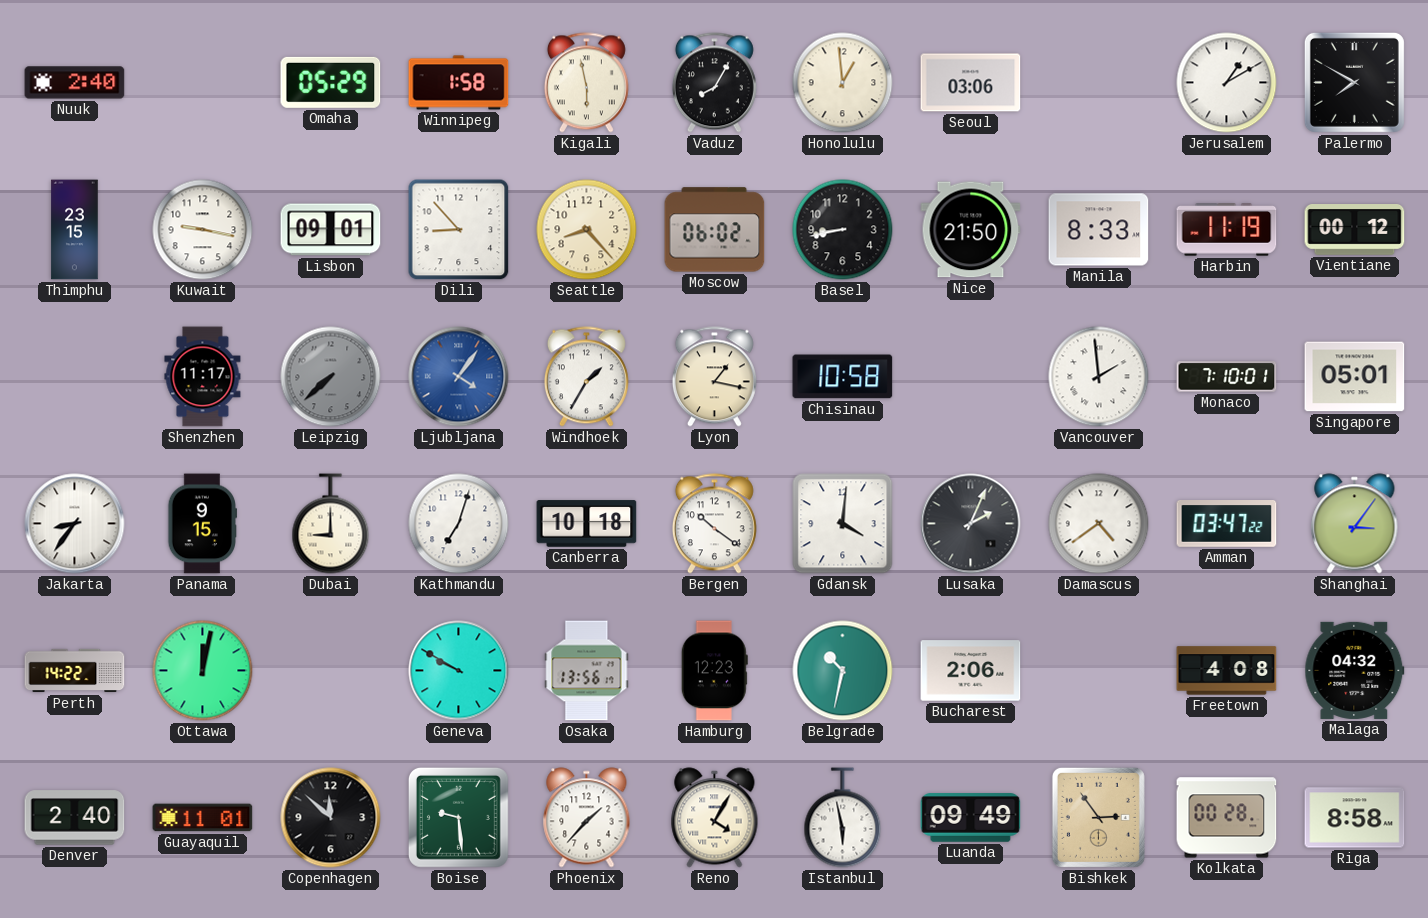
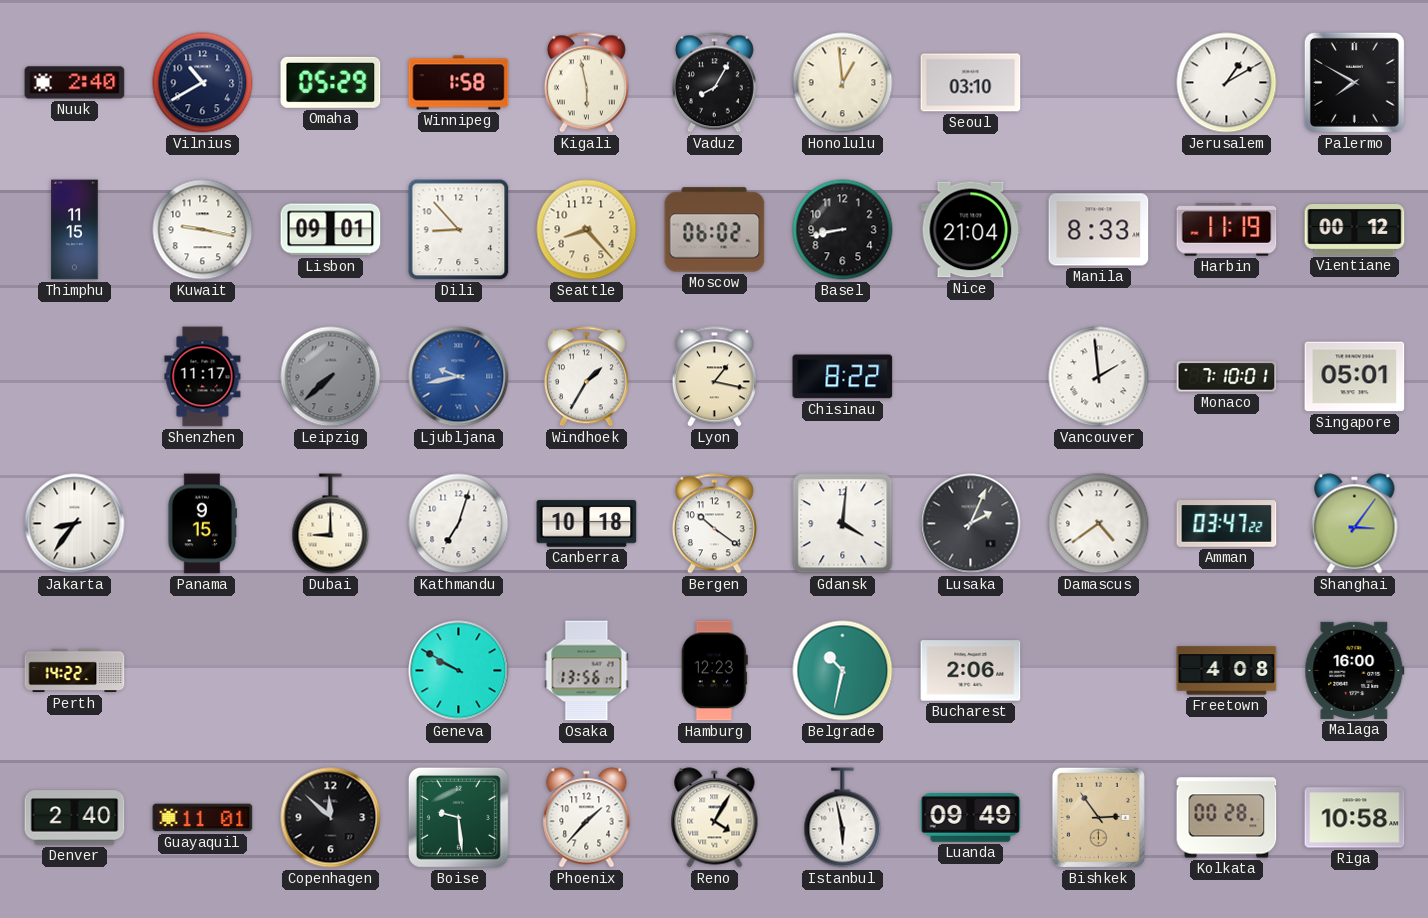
Vilnius: none -> 10:40
Seoul: 03:06 -> 03:10
Thimphu: 23:15 -> 11:15
Nice: 21:50 -> 21:04
Ljubljana: 4:06 -> 9:43
Chisinau: 10:58 -> 8:22
Ottawa: 12:02 -> none
Malaga: 04:32 -> 16:00
Riga: 8:58 -> 10:58
